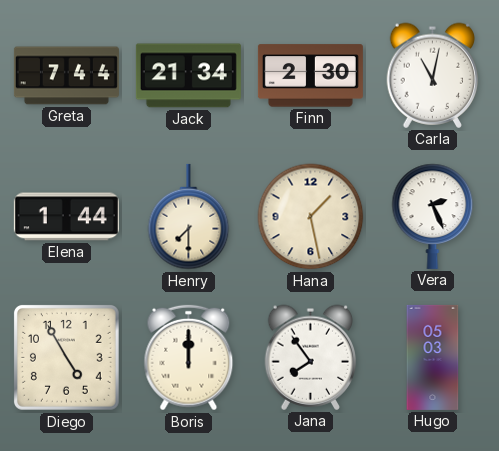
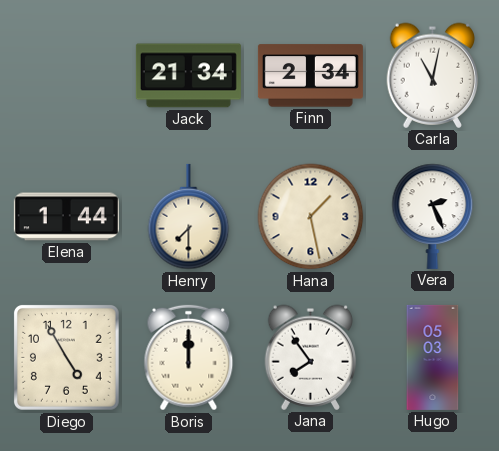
Greta: 7:44 -> none
Finn: 2:30 -> 2:34
